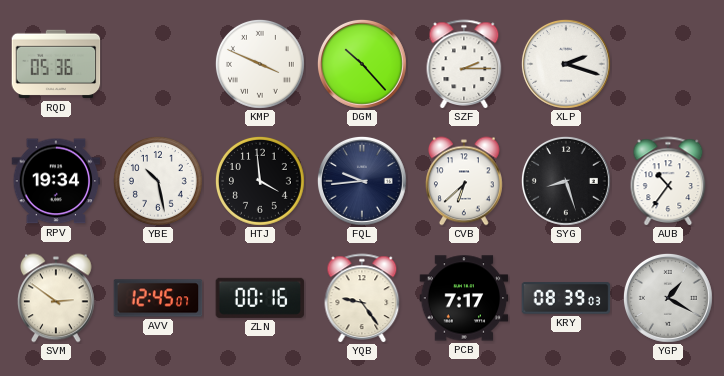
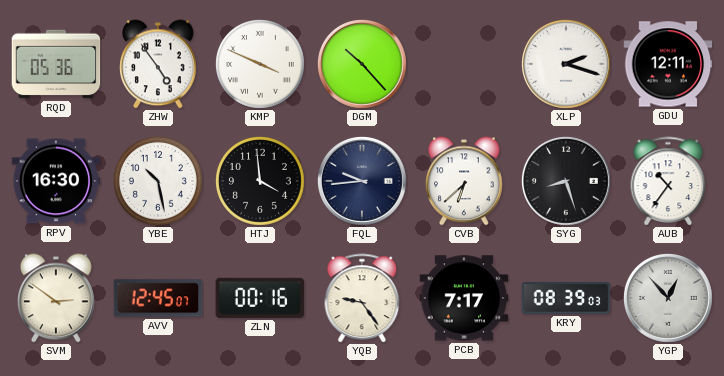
ZHW: none -> 4:54
SZF: 2:15 -> none
GDU: none -> 12:11
RPV: 19:34 -> 16:30
YGP: 1:20 -> 12:53
